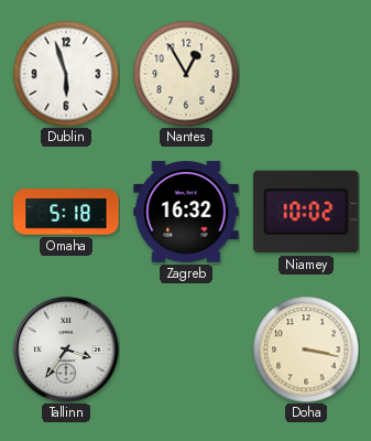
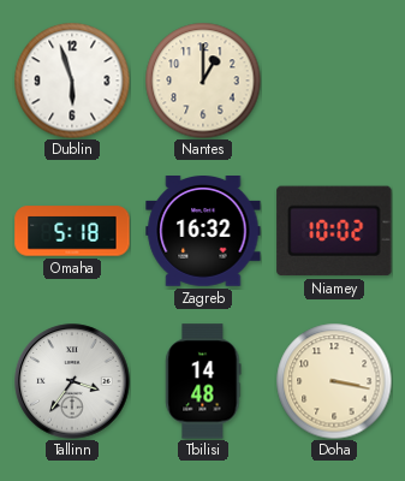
Nantes: 12:55 -> 1:00
Tbilisi: none -> 14:48
